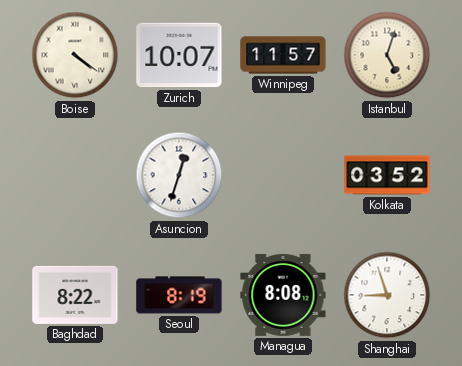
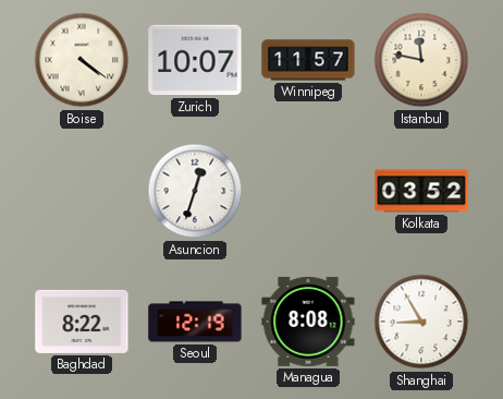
Istanbul: 5:03 -> 11:47
Seoul: 8:19 -> 12:19
Shanghai: 8:57 -> 8:55
